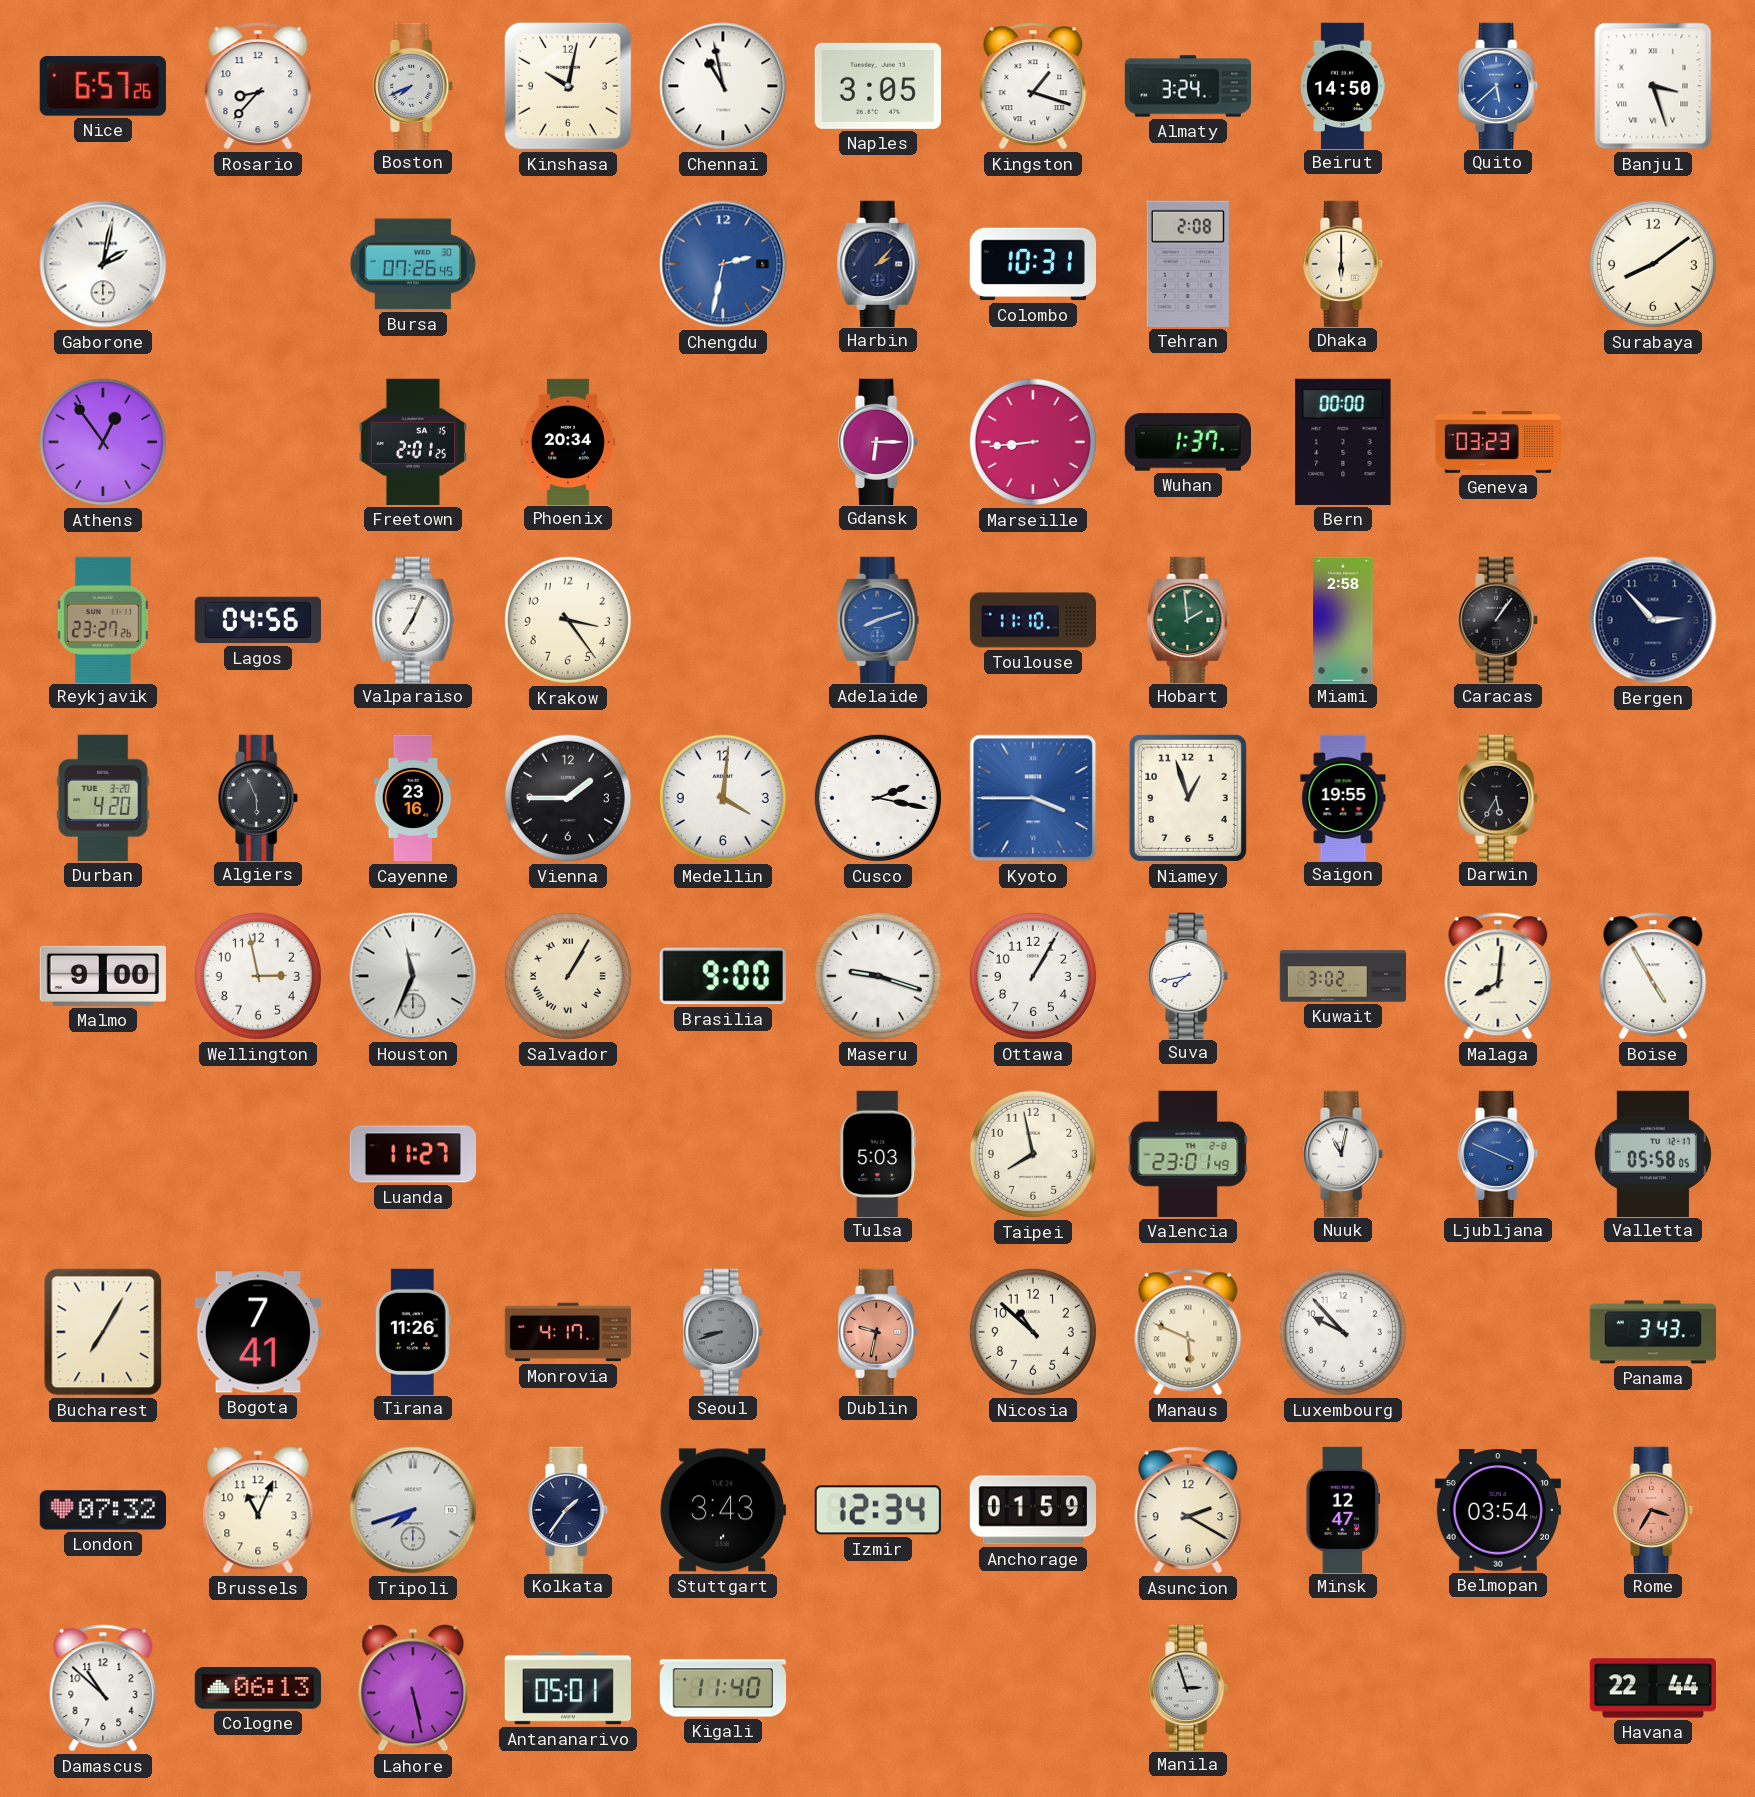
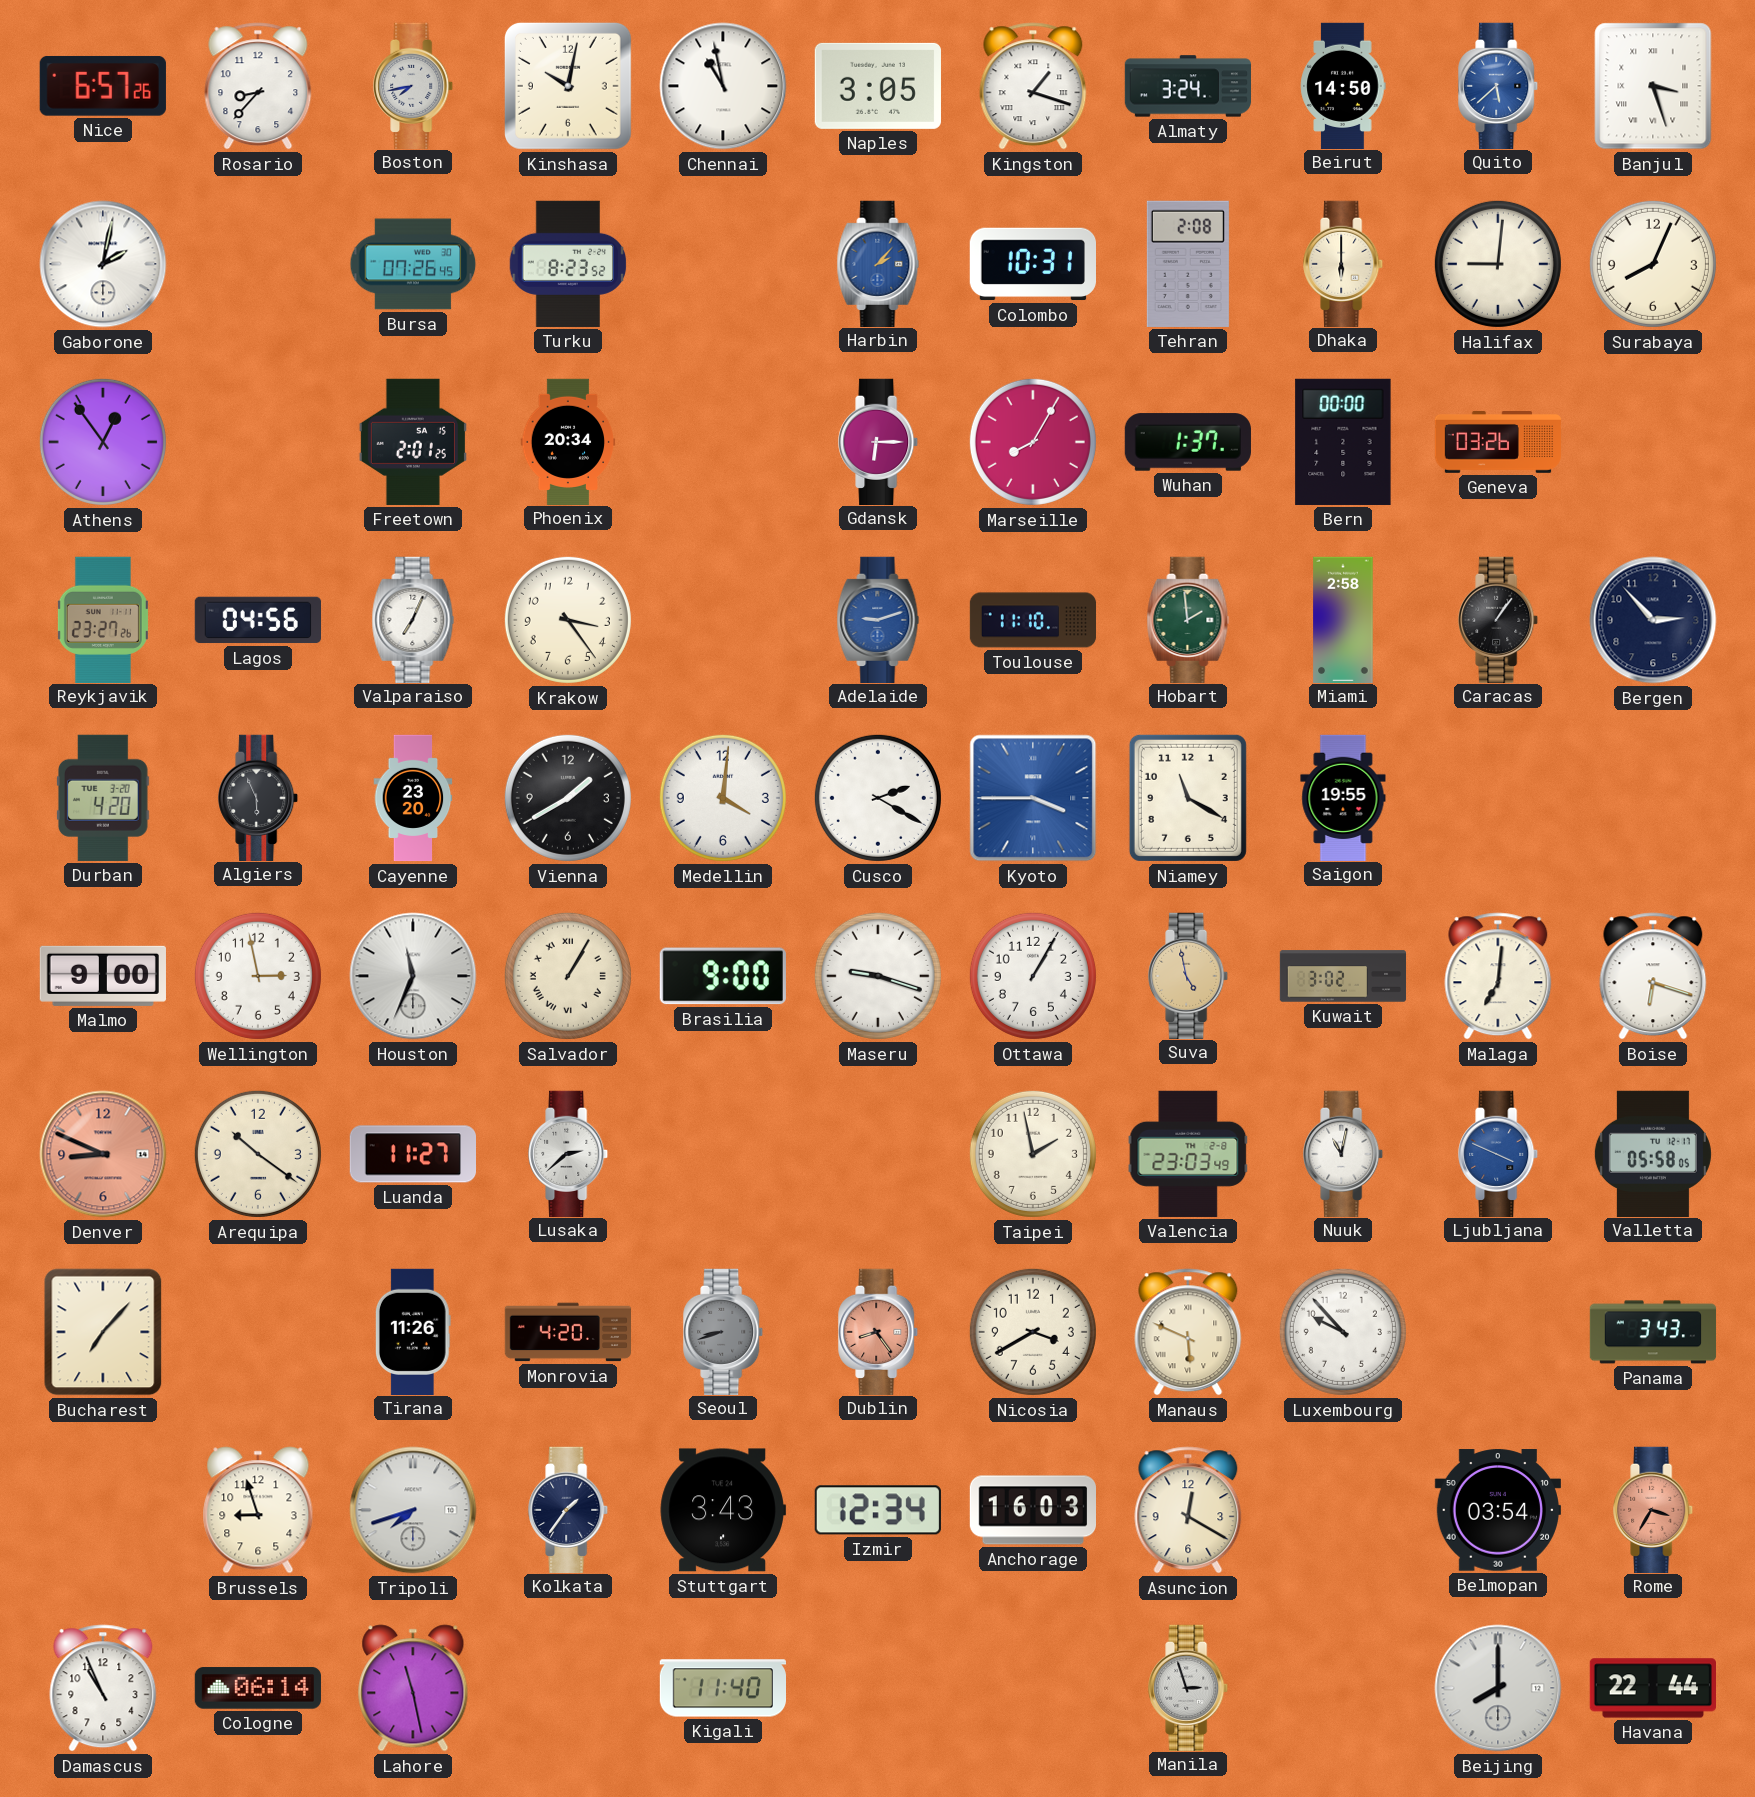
Boston: 7:41 -> 7:43
Turku: none -> 8:23
Chengdu: 2:32 -> none
Harbin dial: navy -> blue
Halifax: none -> 9:01
Surabaya: 8:09 -> 8:04
Marseille: 8:44 -> 8:05
Geneva: 03:23 -> 03:26
Adelaide: 8:12 -> 9:12
Cayenne: 23:16 -> 23:20
Vienna: 1:45 -> 1:40
Cusco: 2:17 -> 2:20
Niamey: 12:57 -> 11:20
Darwin: 5:35 -> none
Suva: 7:43 -> 4:58
Suva dial: white -> champagne
Malaga: 8:01 -> 7:01
Boise: 4:55 -> 6:18
Denver: none -> 8:49
Arequipa: none -> 10:21
Lusaka: none -> 2:38
Tulsa: 5:03 -> none
Taipei: 7:58 -> 1:58
Valencia: 23:01 -> 23:03
Bucharest: 7:05 -> 7:07
Bogota: 7:41 -> none
Monrovia: 4:17 -> 4:20
Dublin: 9:32 -> 8:24
Nicosia: 10:52 -> 3:40
London: 07:32 -> none
Brussels: 11:04 -> 8:57
Anchorage: 01:59 -> 16:03
Asuncion: 2:20 -> 12:20
Minsk: 12:47 -> none
Damascus: 10:52 -> 10:56
Cologne: 06:13 -> 06:14
Lahore: 5:28 -> 11:28
Antananarivo: 05:01 -> none
Beijing: none -> 8:00
